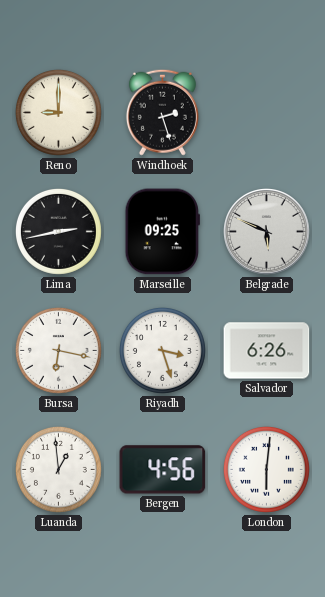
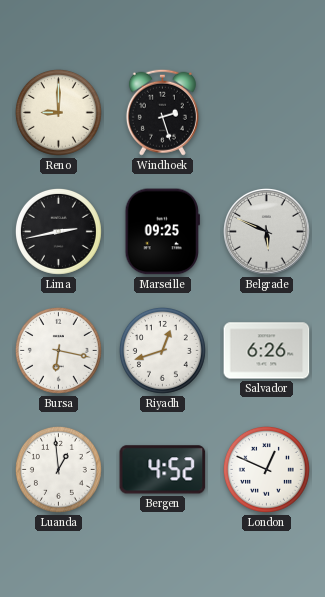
Riyadh: 3:27 -> 12:42
Bergen: 4:56 -> 4:52
London: 6:01 -> 12:49
